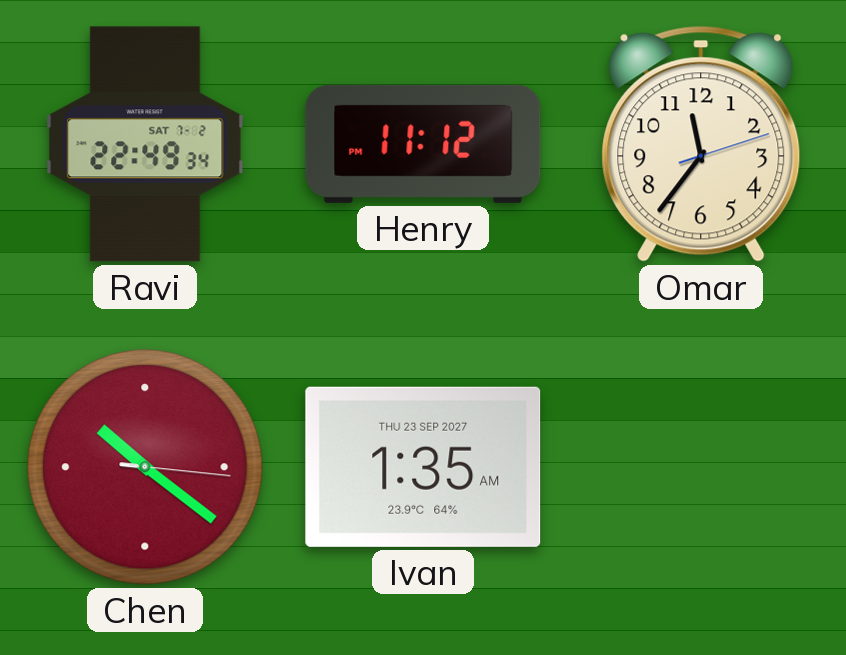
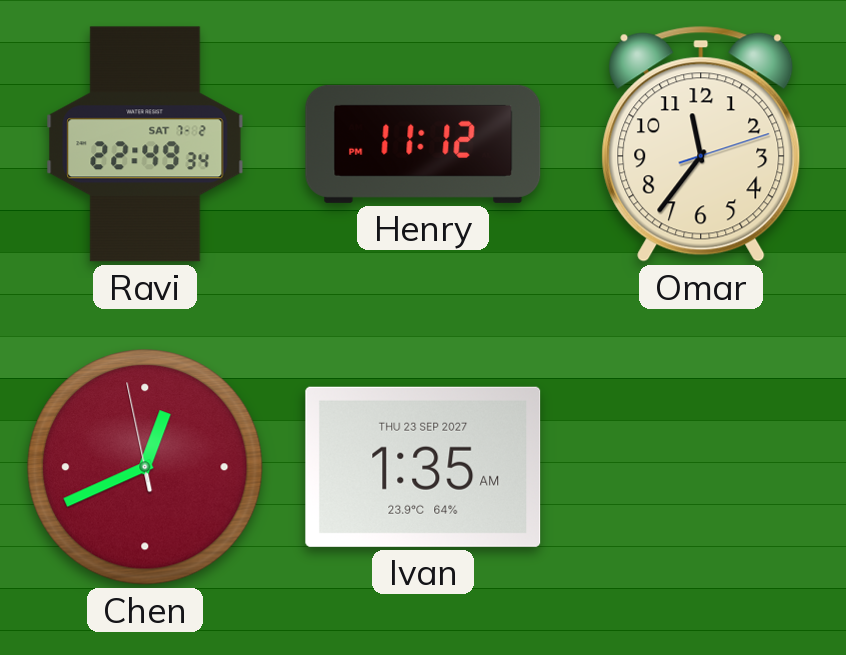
Chen: 10:21 -> 12:40
